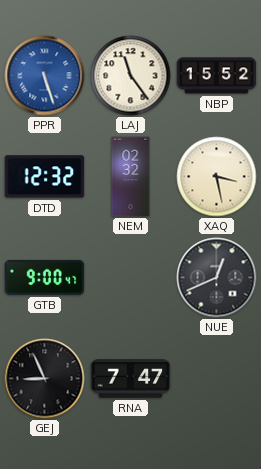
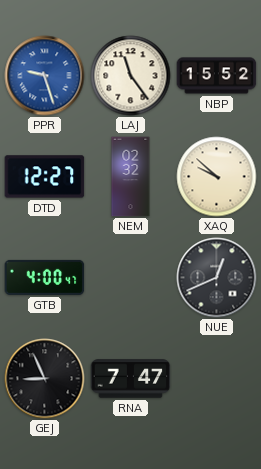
PPR: 5:27 -> 9:27
DTD: 12:32 -> 12:27
XAQ: 3:28 -> 9:52
GTB: 9:00 -> 4:00
